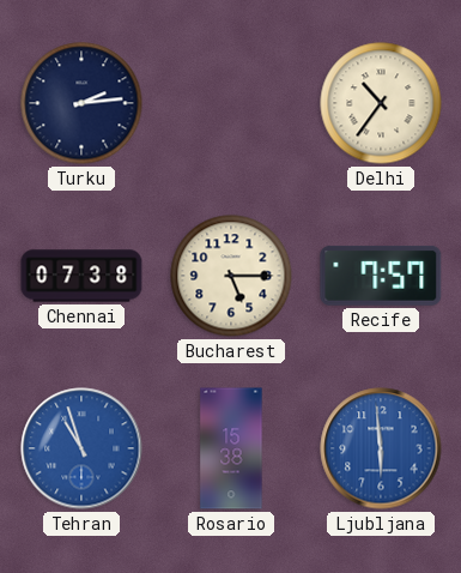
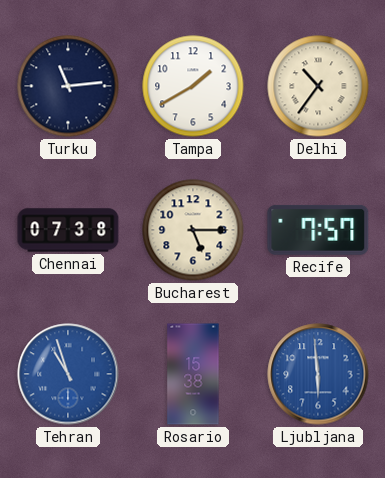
Turku: 2:14 -> 11:14
Tampa: none -> 1:40
